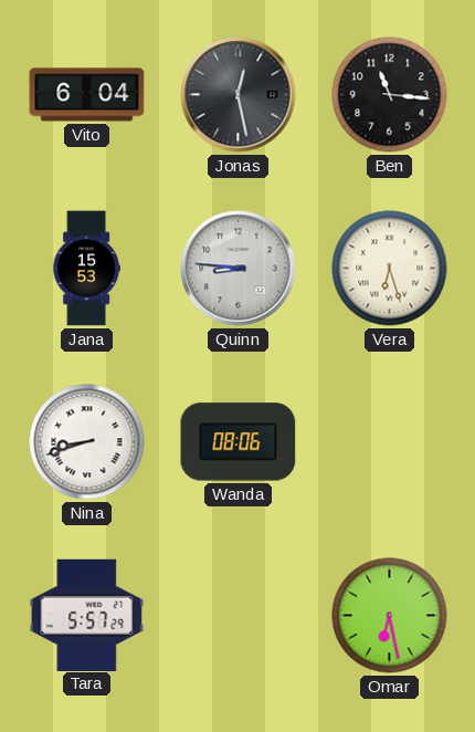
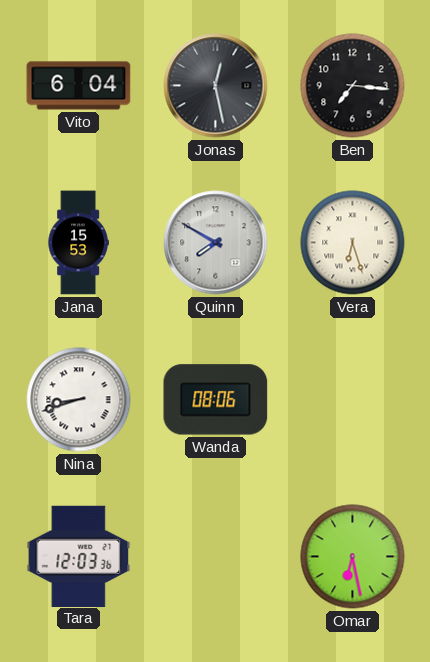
Ben: 11:16 -> 7:16
Quinn: 8:46 -> 7:50
Tara: 5:57 -> 12:03
